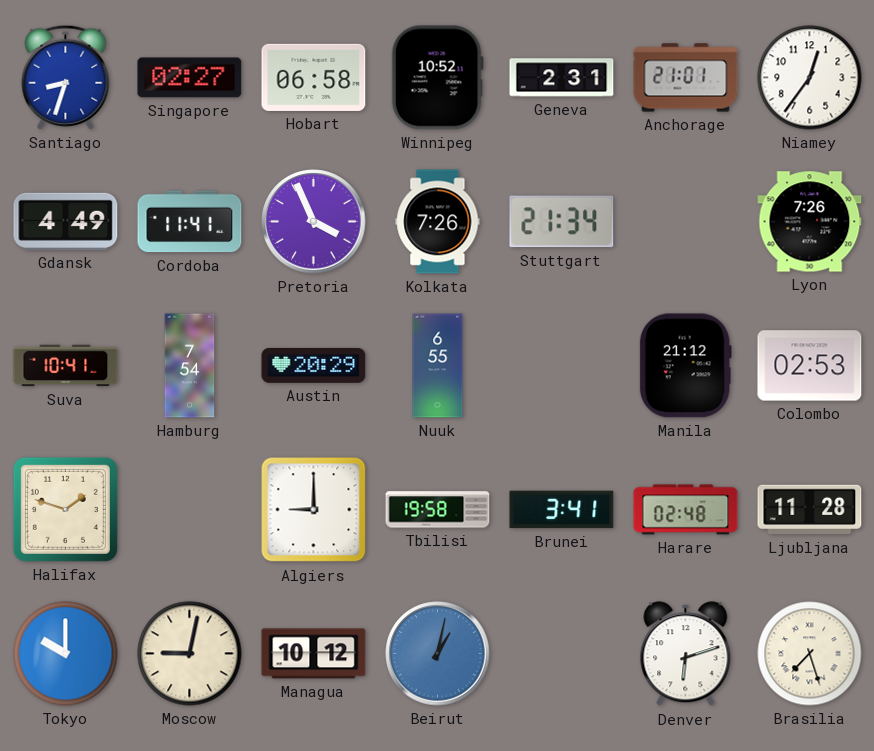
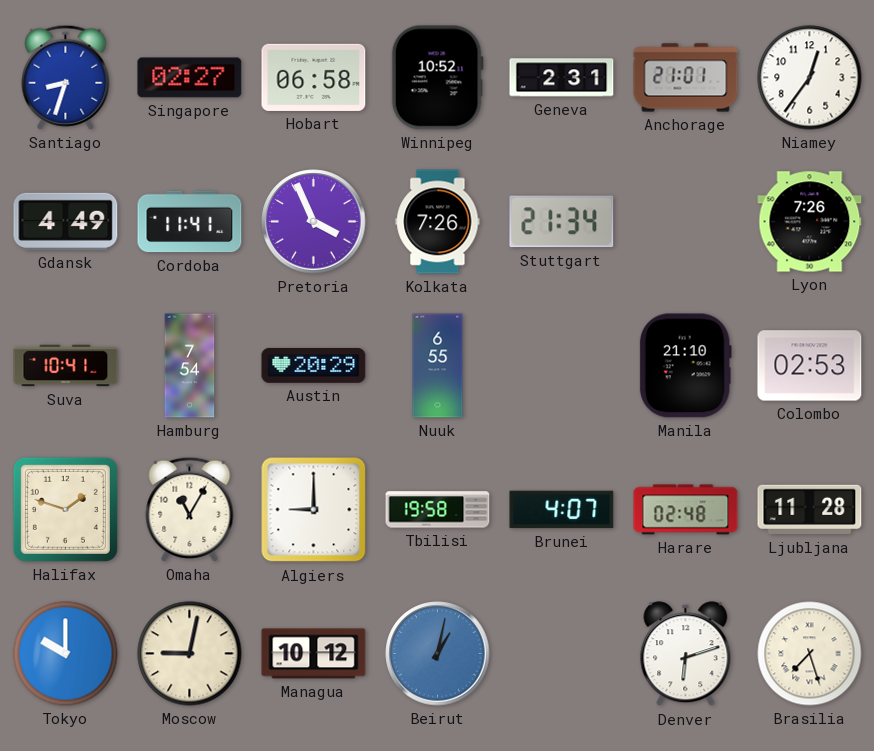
Manila: 21:12 -> 21:10
Omaha: none -> 11:05
Brunei: 3:41 -> 4:07
